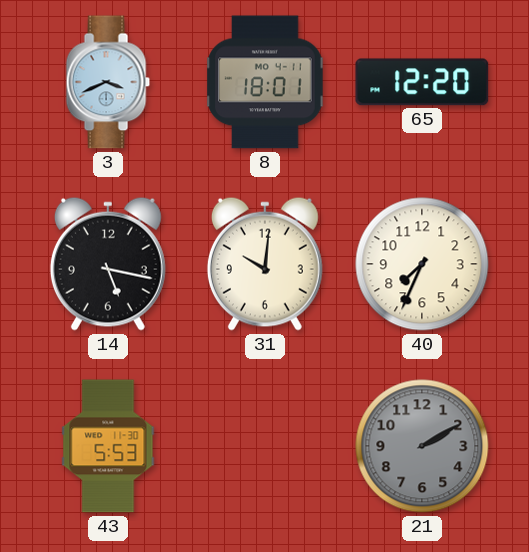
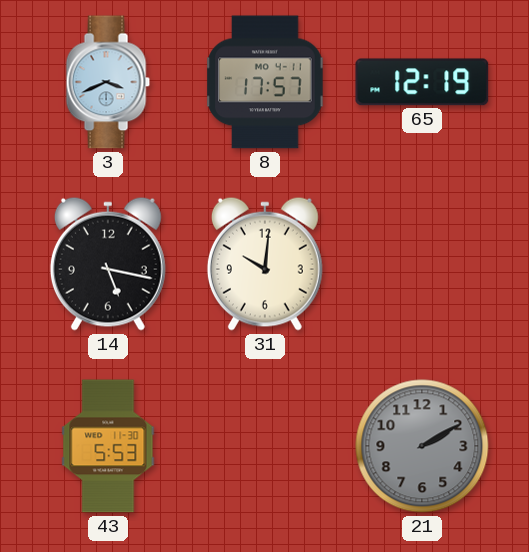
8: 18:01 -> 17:57
65: 12:20 -> 12:19
40: 7:34 -> none
